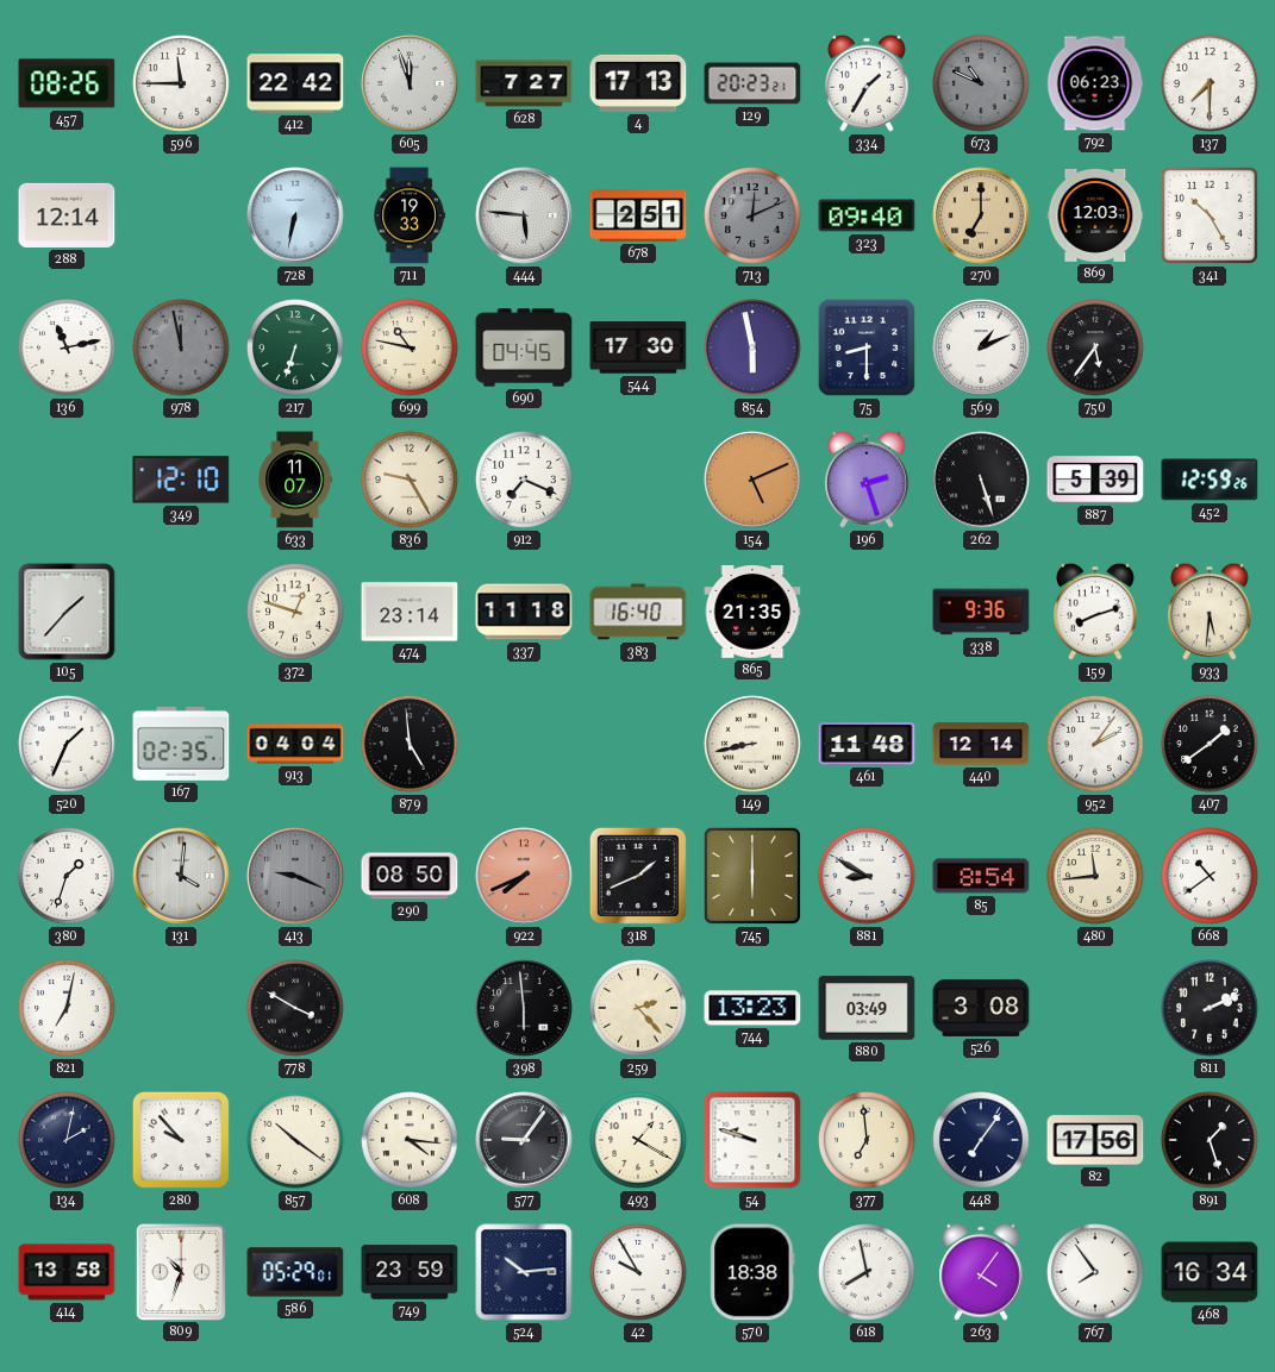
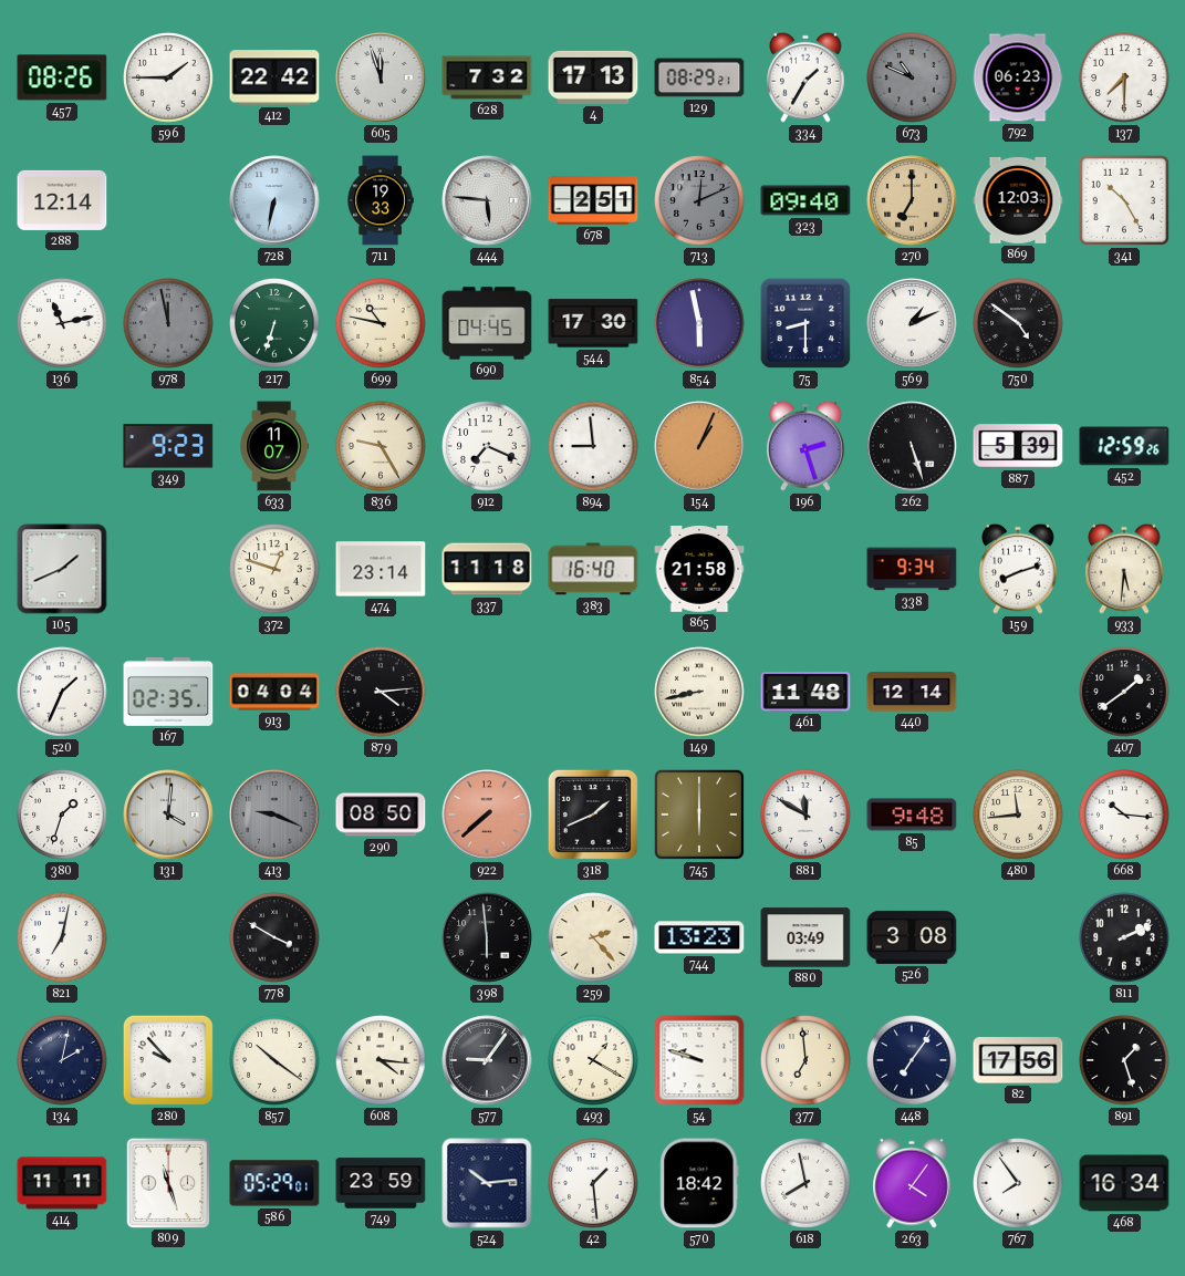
596: 11:45 -> 1:45
628: 7:27 -> 7:32
129: 20:23 -> 08:29
750: 5:36 -> 4:51
349: 12:10 -> 9:23
894: none -> 8:59
154: 5:11 -> 1:04
105: 1:37 -> 1:41
865: 21:35 -> 21:58
338: 9:36 -> 9:34
879: 4:59 -> 4:14
952: 2:06 -> none
922: 7:41 -> 7:38
881: 8:50 -> 11:50
85: 8:54 -> 9:48
668: 10:39 -> 10:16
414: 13:58 -> 11:11
809: 10:33 -> 11:27
42: 9:55 -> 1:29
570: 18:38 -> 18:42
